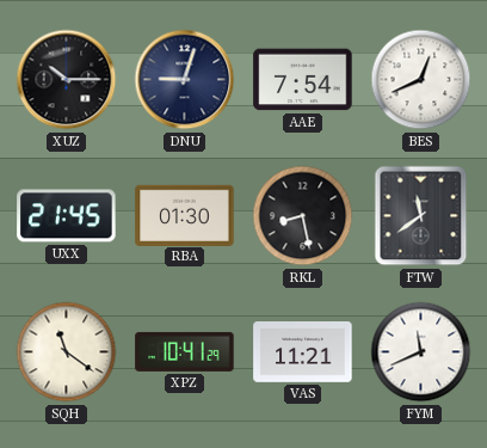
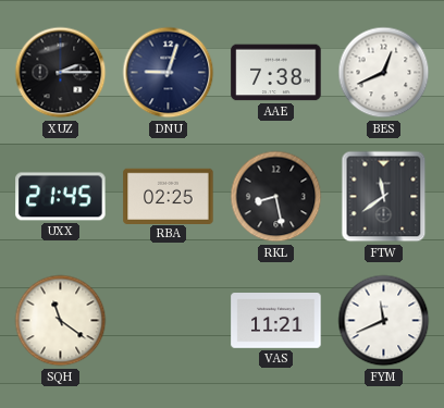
XUZ: 10:15 -> 2:15
AAE: 7:54 -> 7:38
RBA: 01:30 -> 02:25
XPZ: 10:41 -> none
